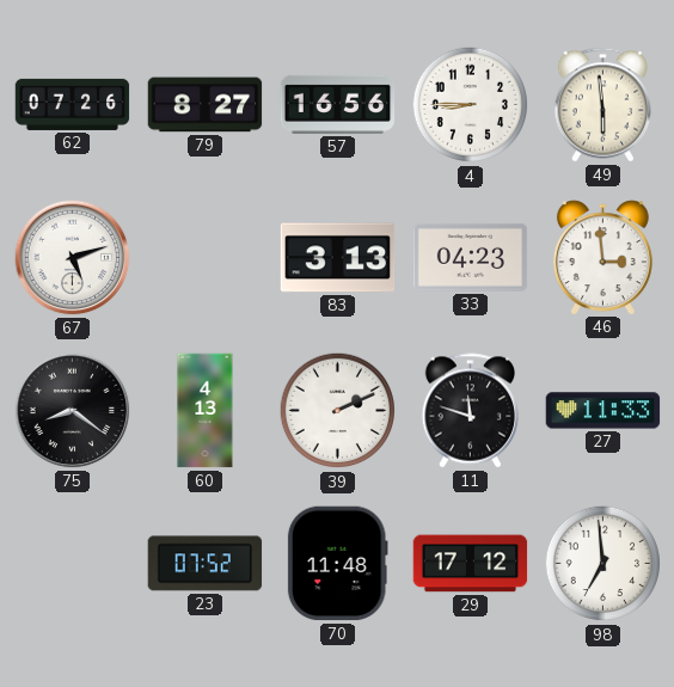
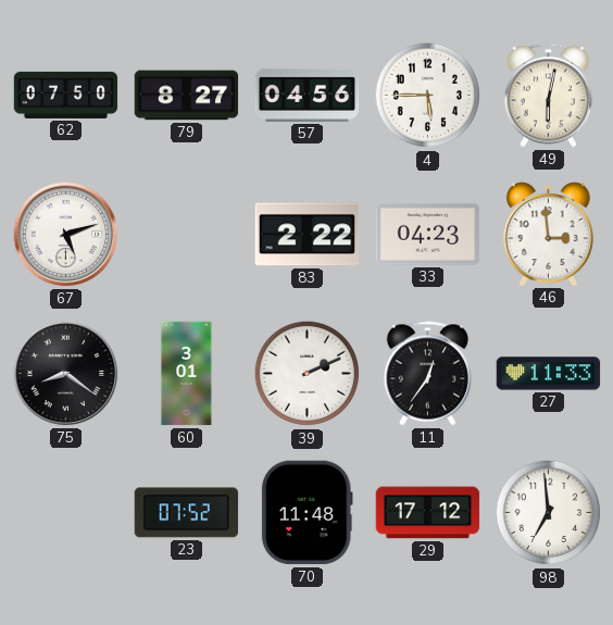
62: 07:26 -> 07:50
57: 16:56 -> 04:56
4: 8:45 -> 5:45
49: 5:59 -> 6:02
83: 3:13 -> 2:22
60: 4:13 -> 3:01
11: 11:48 -> 12:36
